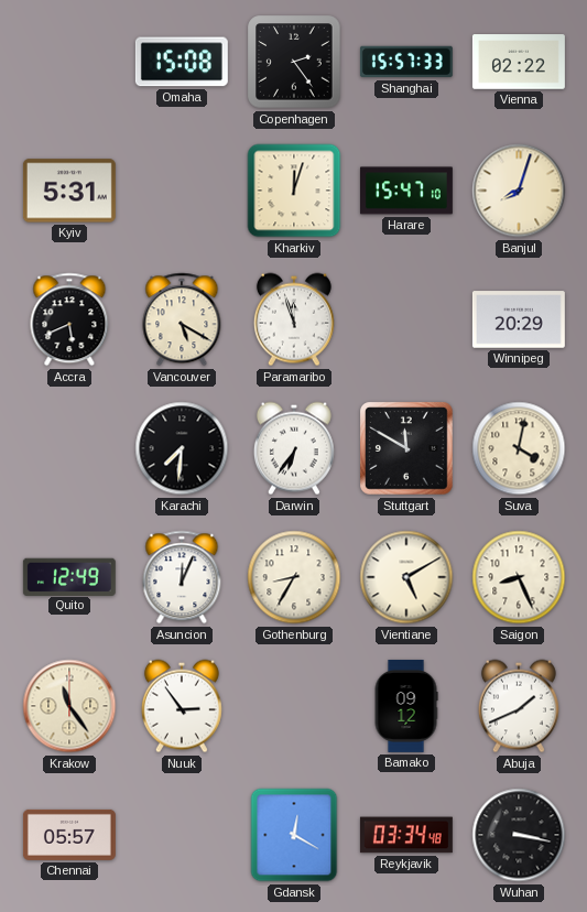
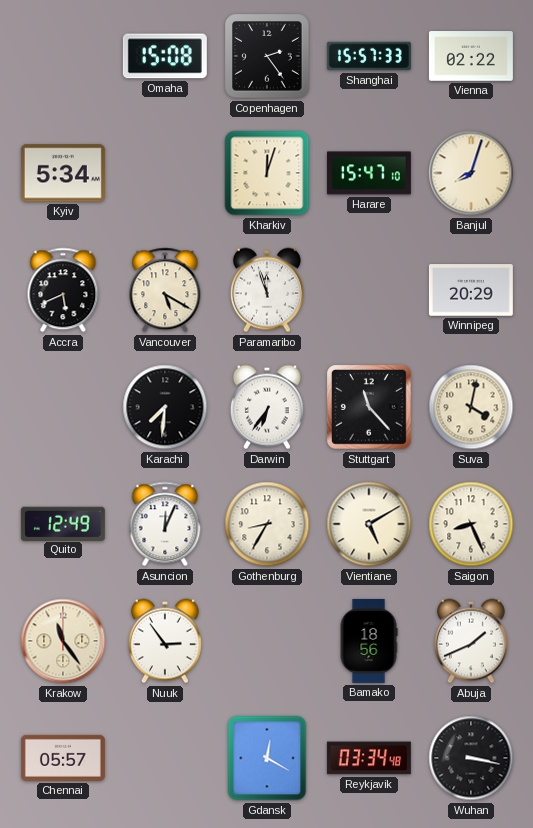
Kyiv: 5:31 -> 5:34
Stuttgart: 11:50 -> 11:23
Bamako: 09:12 -> 18:56
